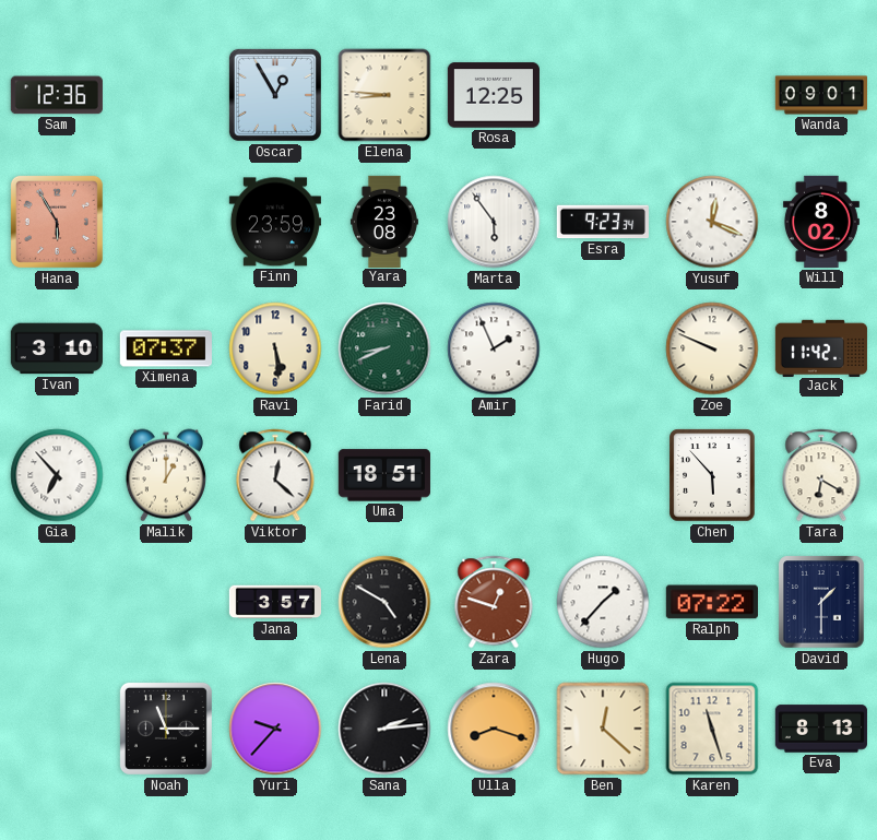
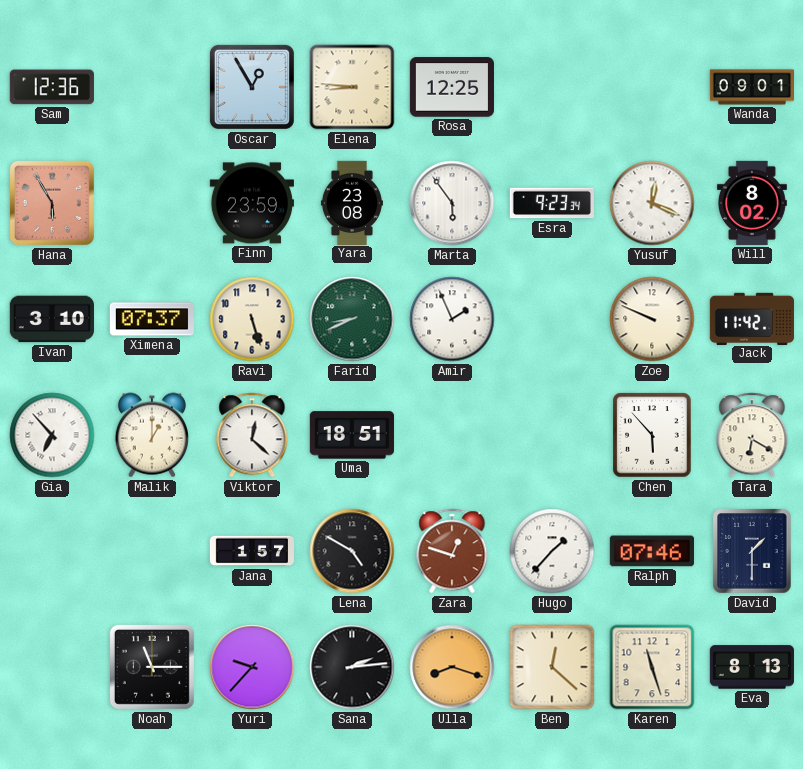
Ravi: 5:29 -> 5:27
Jana: 3:57 -> 1:57
Ralph: 07:22 -> 07:46
